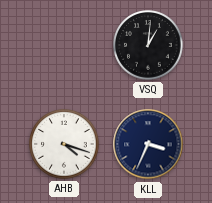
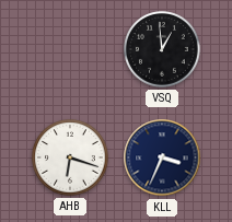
VSQ: 1:01 -> 12:59
AHB: 4:18 -> 6:18
